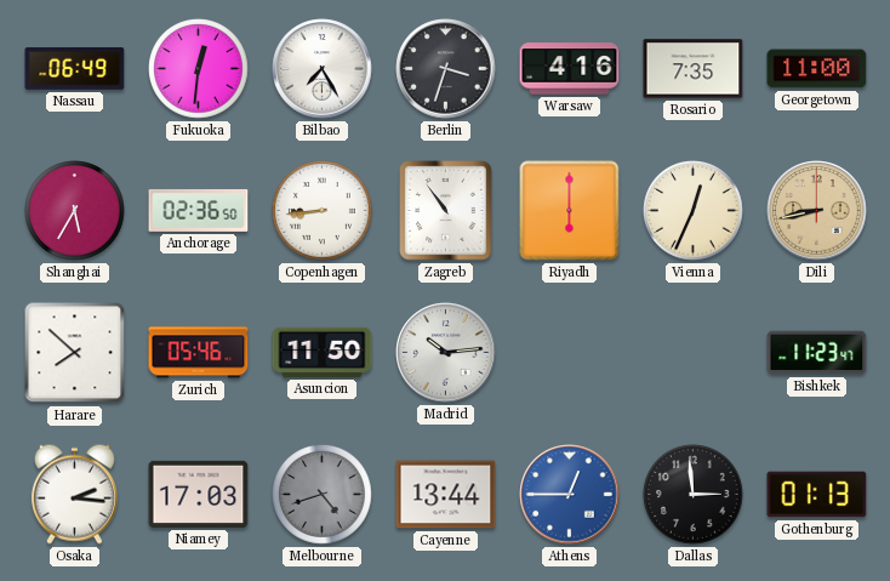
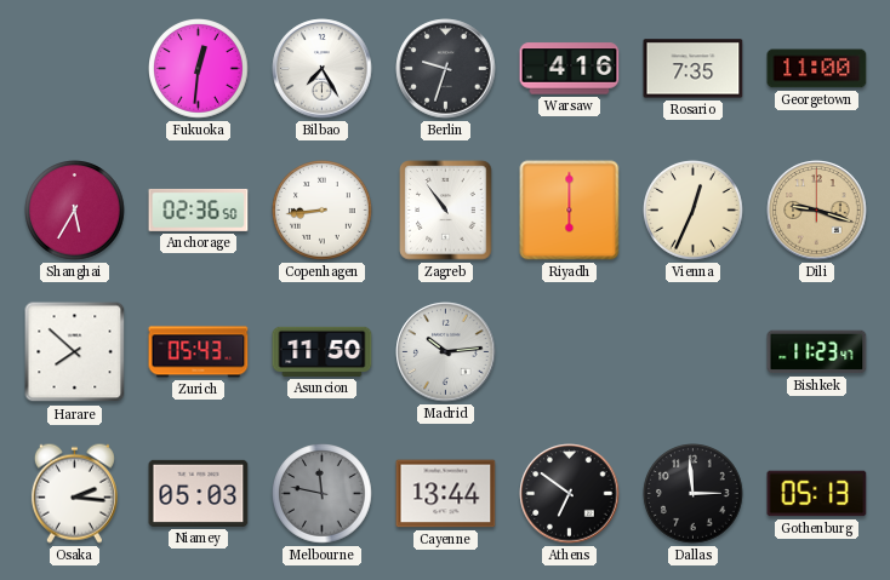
Nassau: 06:49 -> none
Berlin: 3:33 -> 9:33
Dili: 8:43 -> 9:18
Zurich: 05:46 -> 05:43
Niamey: 17:03 -> 05:03
Melbourne: 4:42 -> 11:47
Athens: 12:45 -> 6:51
Athens dial: blue -> black
Gothenburg: 01:13 -> 05:13
